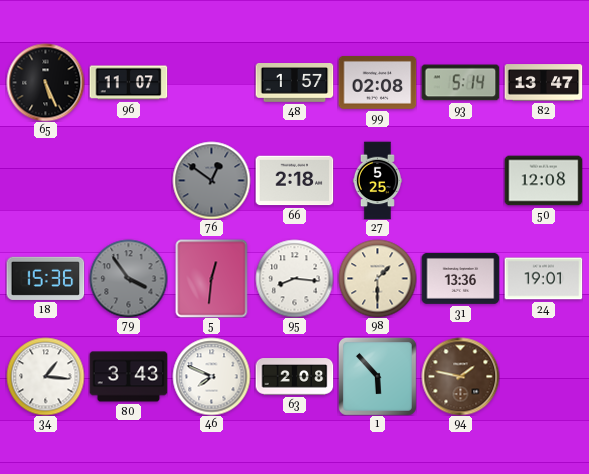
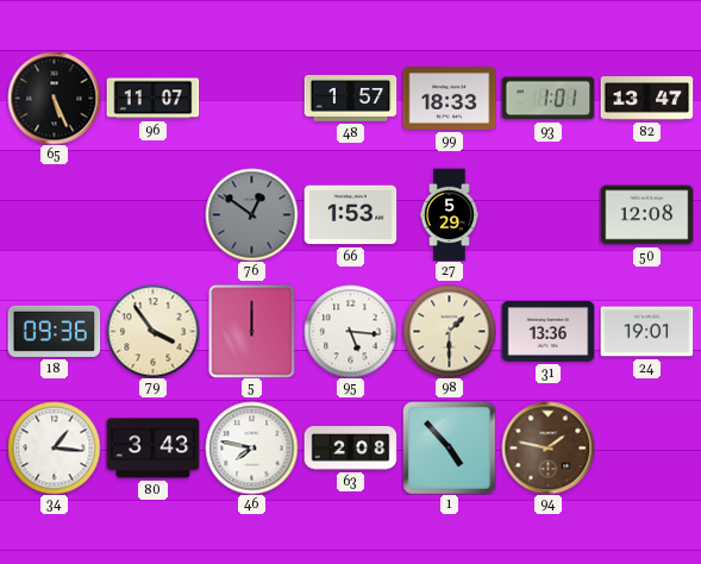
99: 02:08 -> 18:33
93: 5:14 -> 1:01
66: 2:18 -> 1:53
27: 5:25 -> 5:29
18: 15:36 -> 09:36
79 dial: grey -> cream
5: 12:31 -> 12:00
95: 8:16 -> 5:16
46: 7:49 -> 7:47
1: 5:53 -> 4:53
